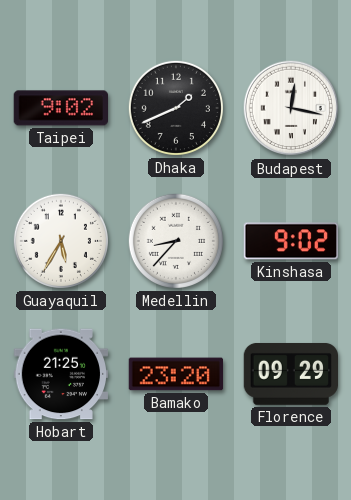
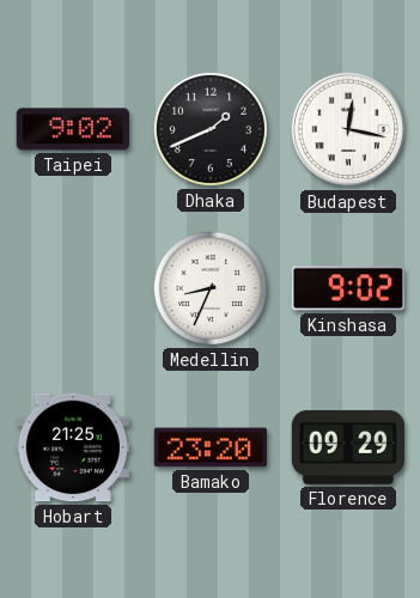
Guayaquil: 5:35 -> none
Medellin: 8:37 -> 8:34
